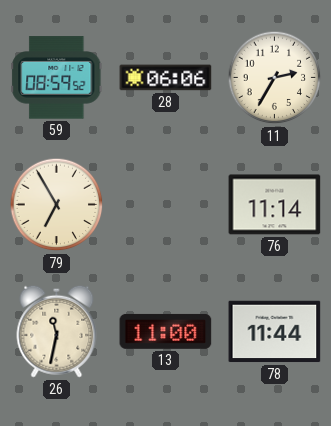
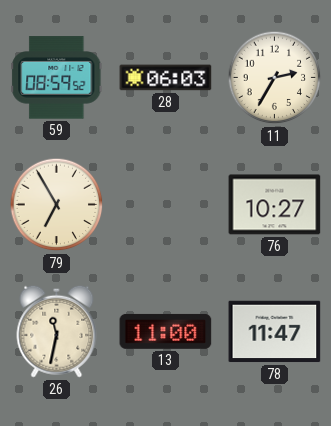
28: 06:06 -> 06:03
76: 11:14 -> 10:27
78: 11:44 -> 11:47
